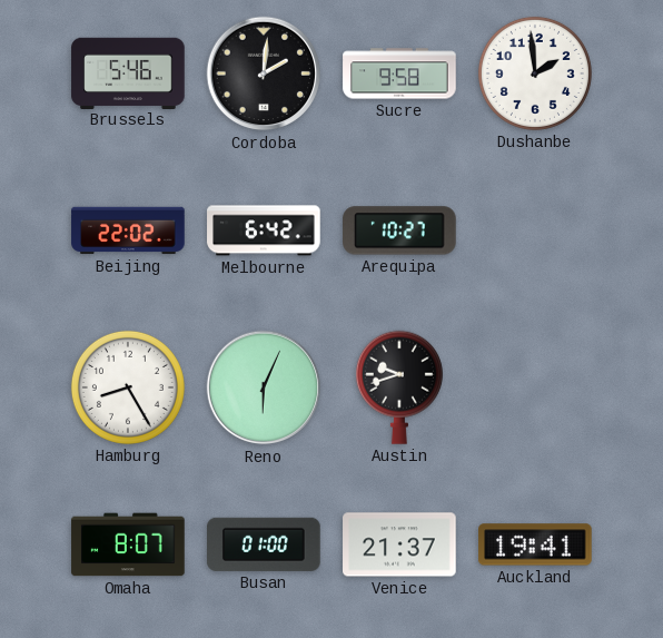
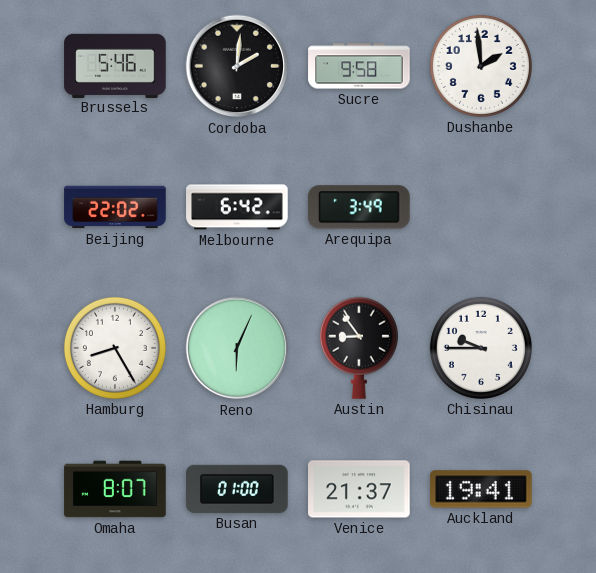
Arequipa: 10:27 -> 3:49
Austin: 9:42 -> 8:54
Chisinau: none -> 9:45
